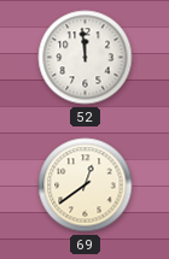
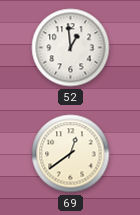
52: 11:59 -> 12:59
